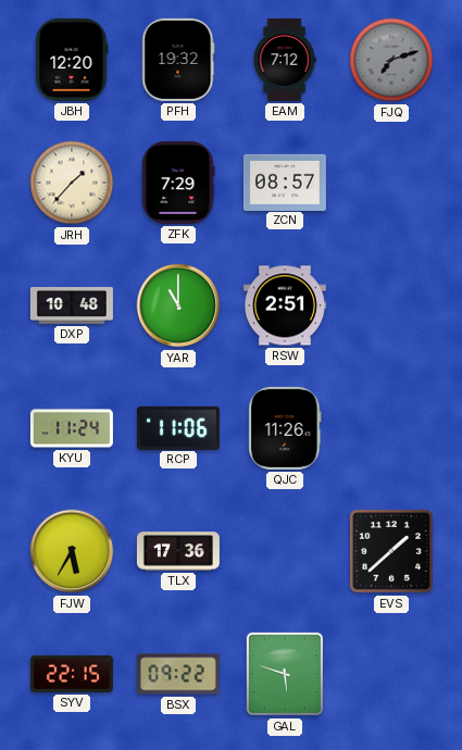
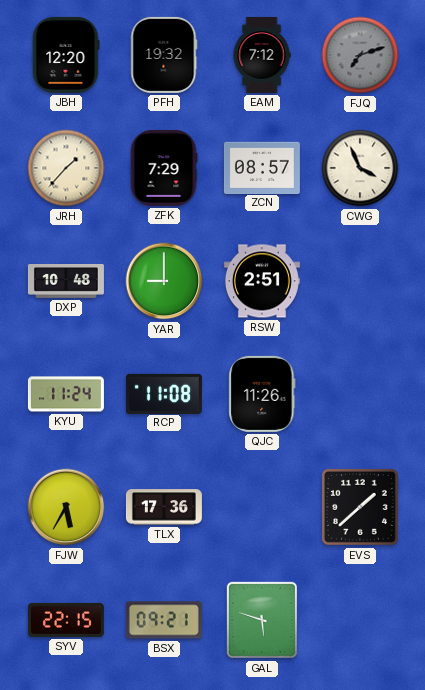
CWG: none -> 3:56
YAR: 11:00 -> 9:00
RCP: 11:06 -> 11:08
BSX: 09:22 -> 09:21
